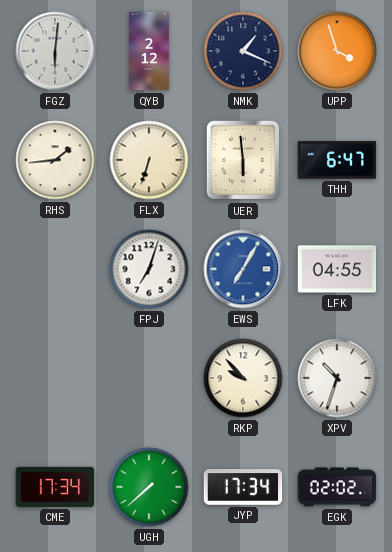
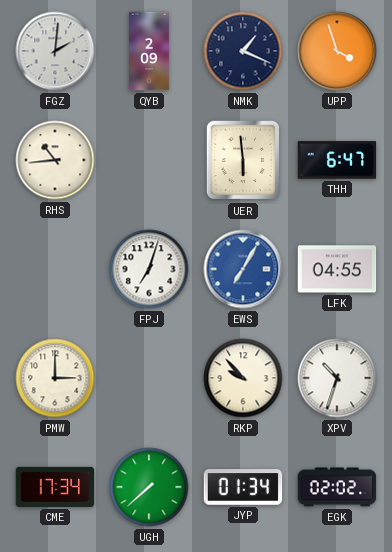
FGZ: 6:01 -> 2:01
QYB: 2:12 -> 2:09
RHS: 1:44 -> 10:44
FLX: 6:33 -> none
PMW: none -> 3:00
JYP: 17:34 -> 01:34
